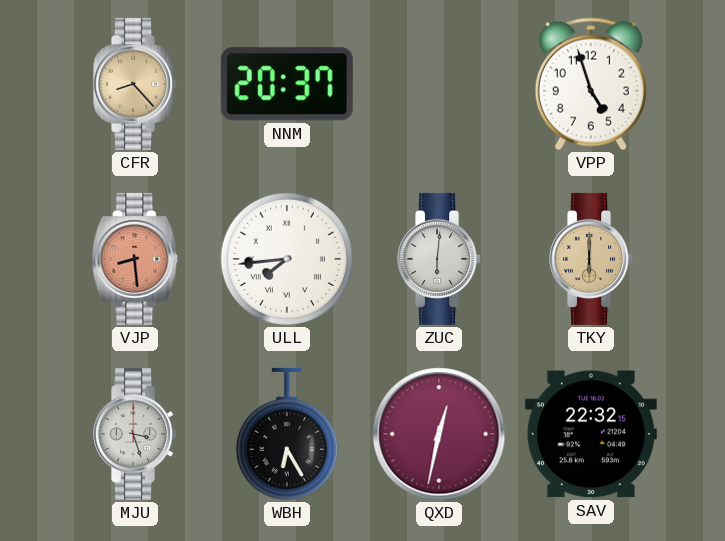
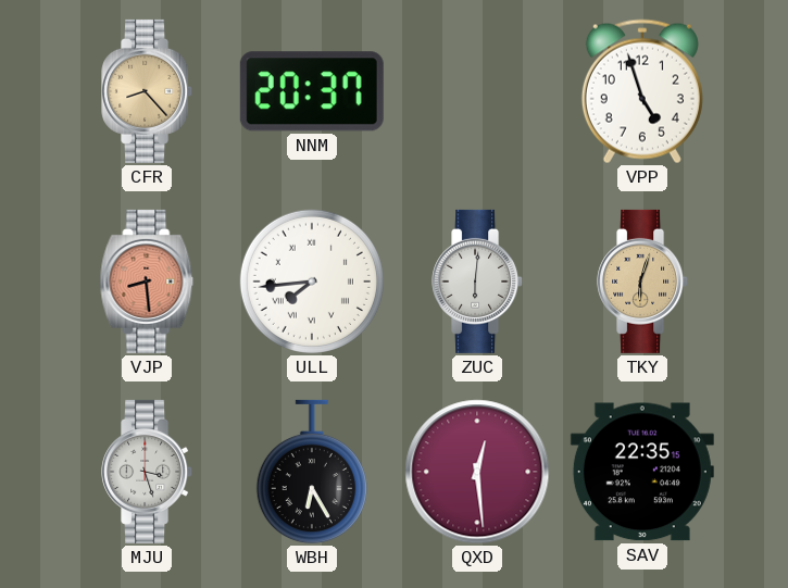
TKY: 6:00 -> 6:03
QXD: 12:32 -> 12:29
SAV: 22:32 -> 22:35
